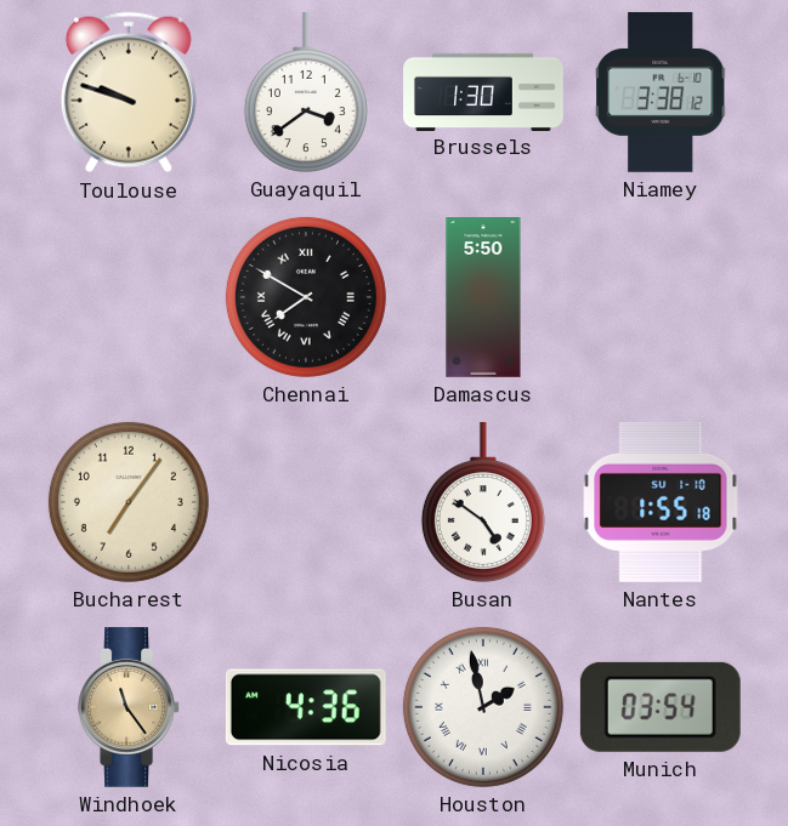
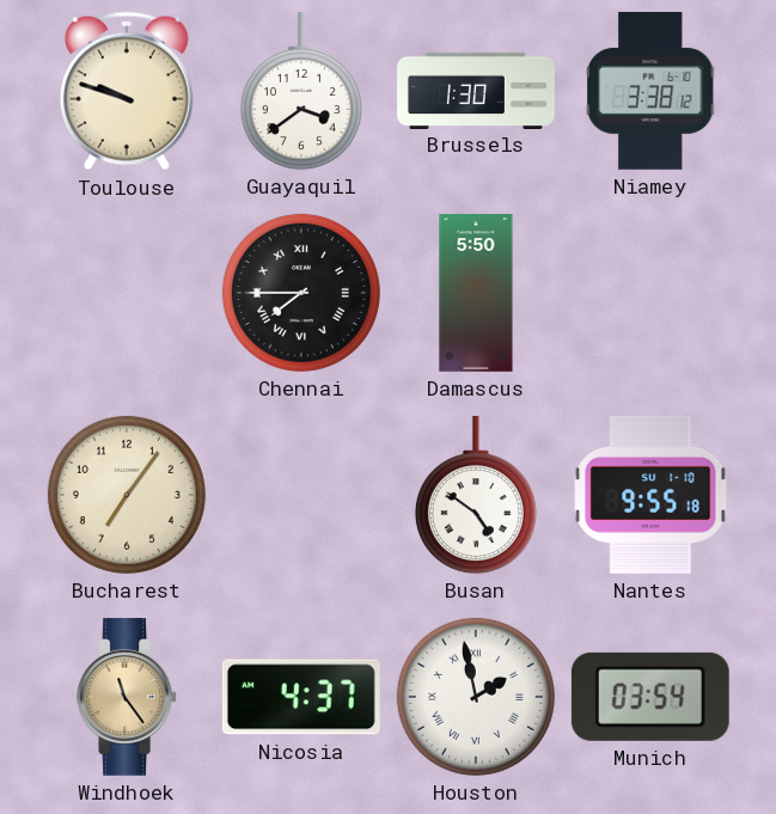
Chennai: 7:50 -> 7:45
Nantes: 1:55 -> 9:55
Nicosia: 4:36 -> 4:37
